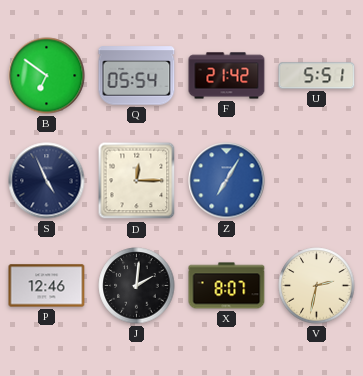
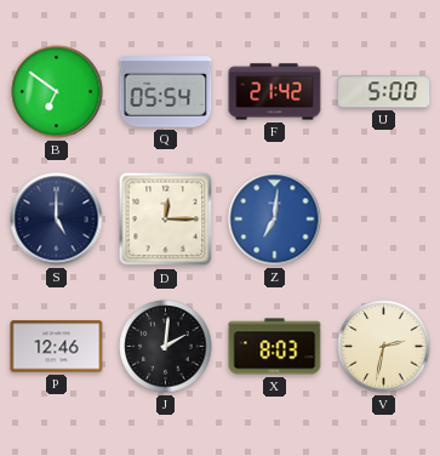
U: 5:51 -> 5:00
S: 4:56 -> 5:00
Z: 7:05 -> 7:01
X: 8:07 -> 8:03
